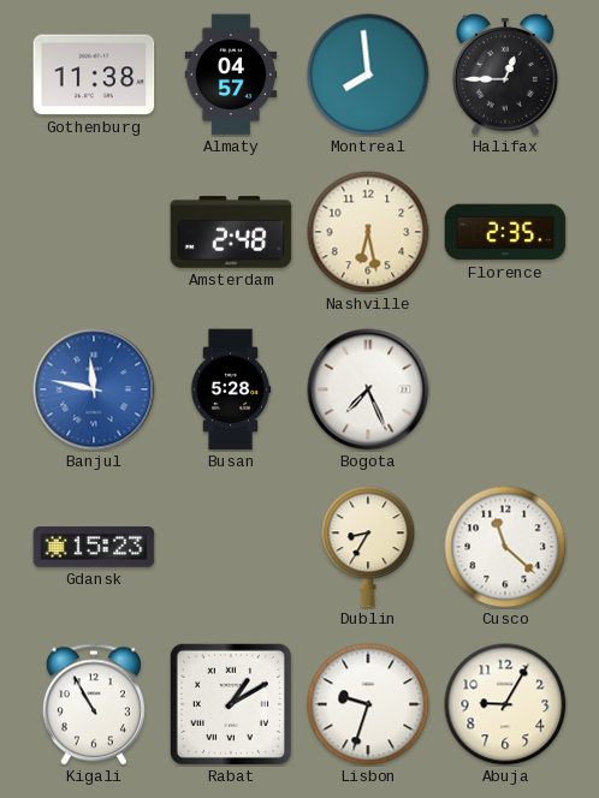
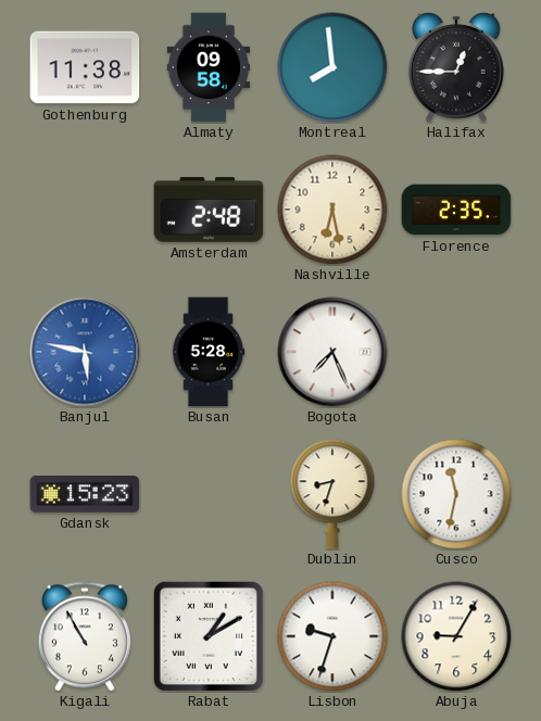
Almaty: 04:57 -> 09:58
Banjul: 11:47 -> 5:47
Dublin: 8:35 -> 8:33
Cusco: 11:22 -> 11:32
